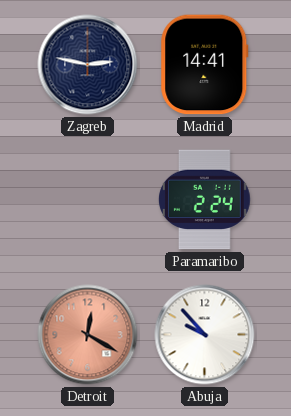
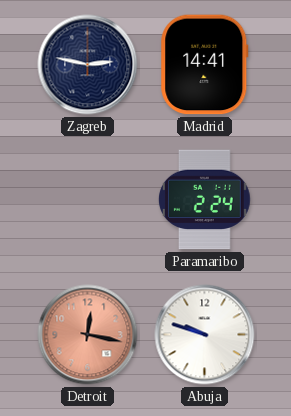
Detroit: 12:20 -> 12:17
Abuja: 9:53 -> 9:48
